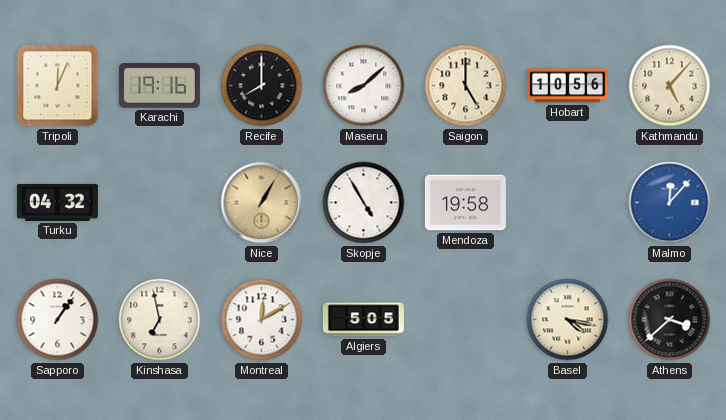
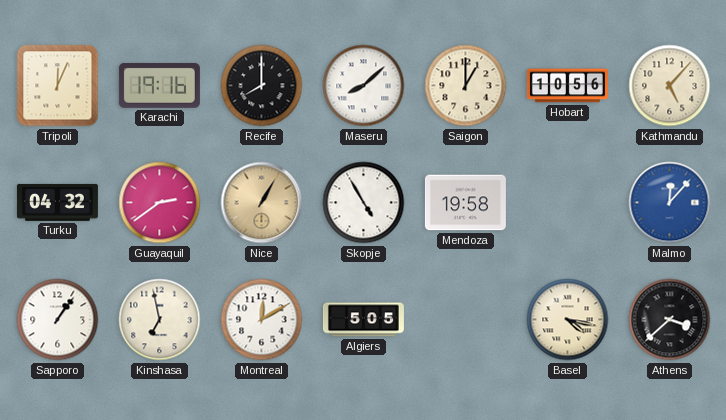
Saigon: 5:00 -> 1:00
Guayaquil: none -> 2:39
